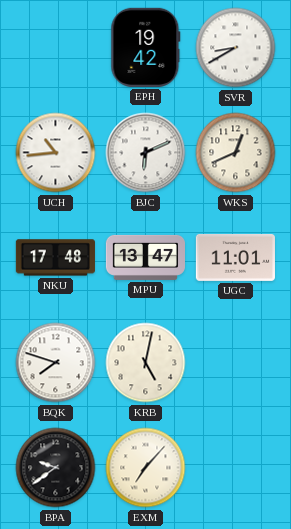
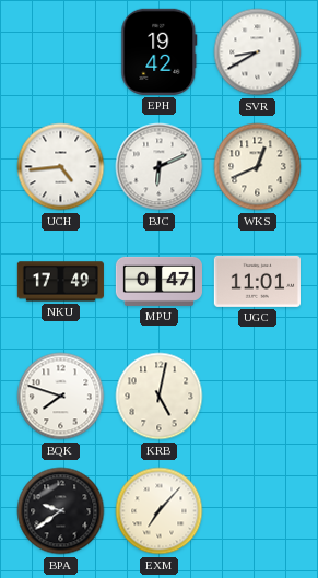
UCH: 10:44 -> 4:44
NKU: 17:48 -> 17:49
MPU: 13:47 -> 0:47
